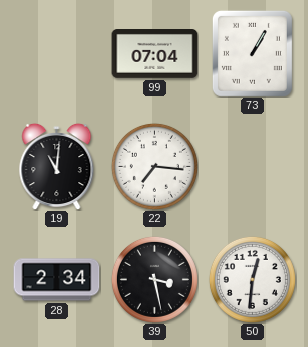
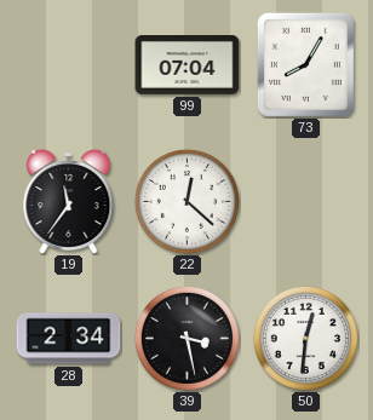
73: 1:05 -> 8:05
19: 11:01 -> 11:36
22: 7:16 -> 12:22
